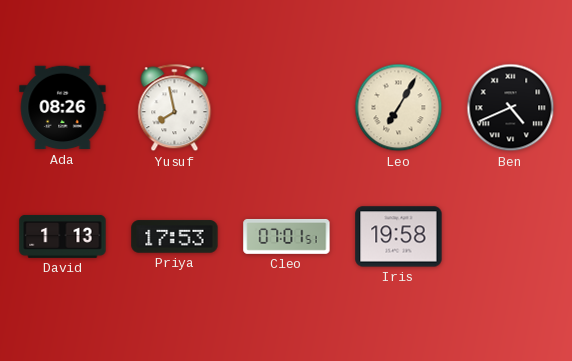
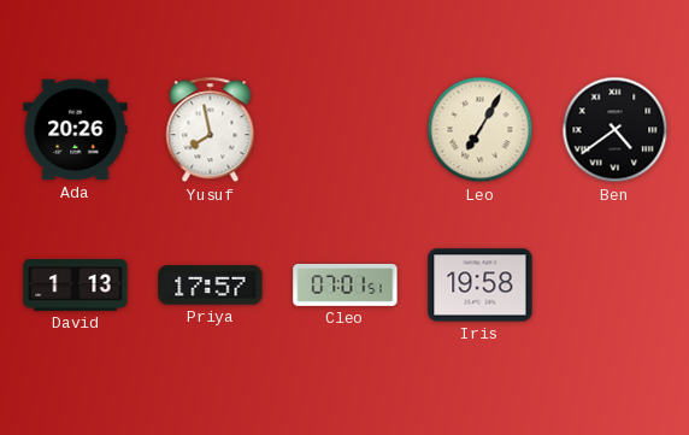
Ada: 08:26 -> 20:26
Ben: 4:41 -> 4:39
Priya: 17:53 -> 17:57
